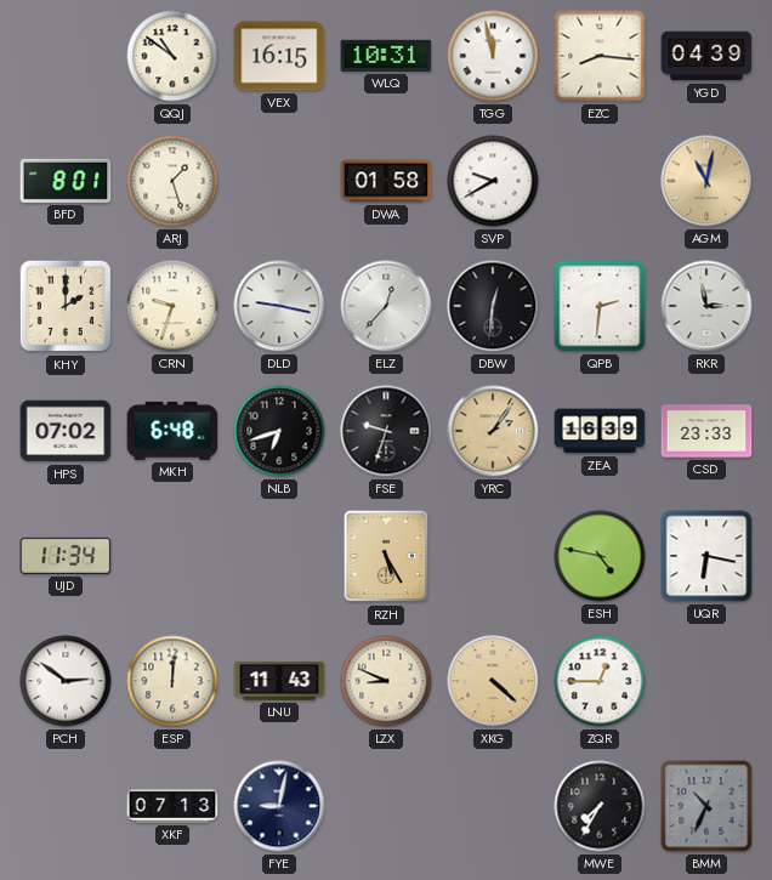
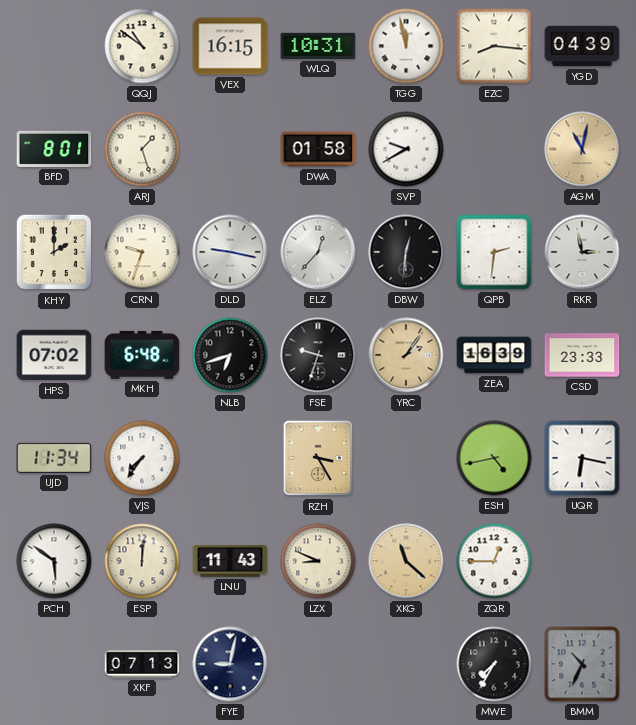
VJS: none -> 7:36
RZH: 5:25 -> 3:25
ESH: 4:47 -> 4:43
PCH: 2:51 -> 5:51
XKG: 4:22 -> 11:22
